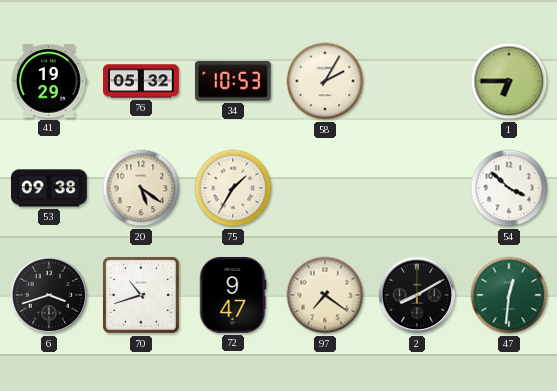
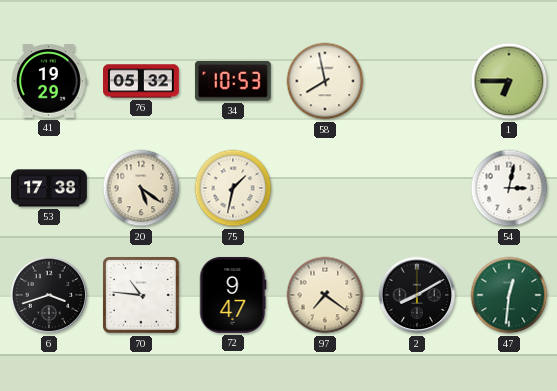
58: 2:05 -> 7:58
53: 09:38 -> 17:38
75: 1:35 -> 1:32
54: 3:52 -> 3:02
70: 10:42 -> 10:46
